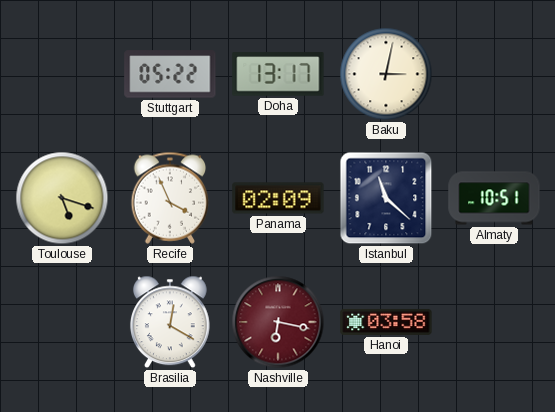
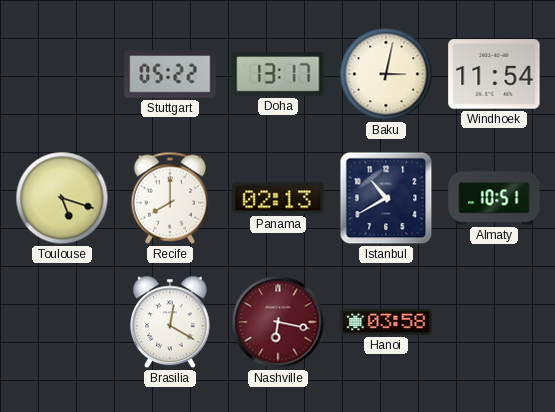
Windhoek: none -> 11:54
Recife: 3:56 -> 8:00
Panama: 02:09 -> 02:13
Istanbul: 11:22 -> 10:40
